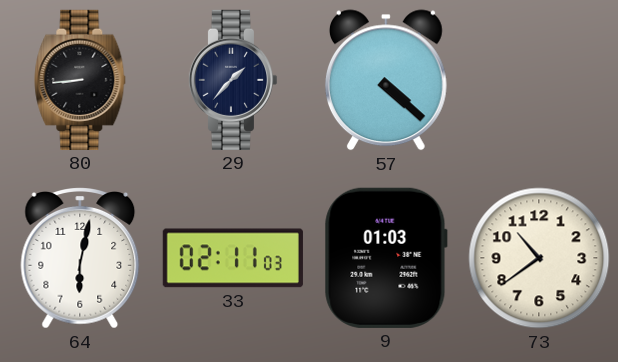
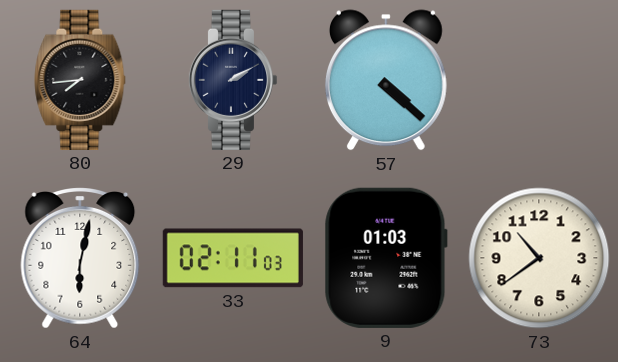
80: 8:44 -> 7:44
29: 1:37 -> 2:10
